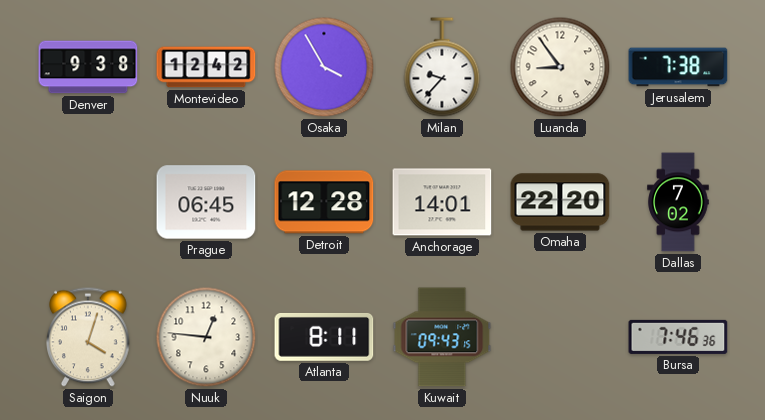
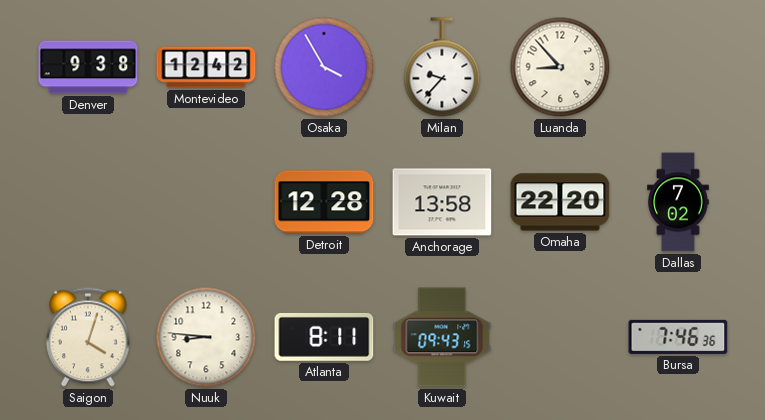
Luanda: 8:54 -> 8:53
Jerusalem: 7:38 -> none
Prague: 06:45 -> none
Anchorage: 14:01 -> 13:58
Nuuk: 12:46 -> 8:46
